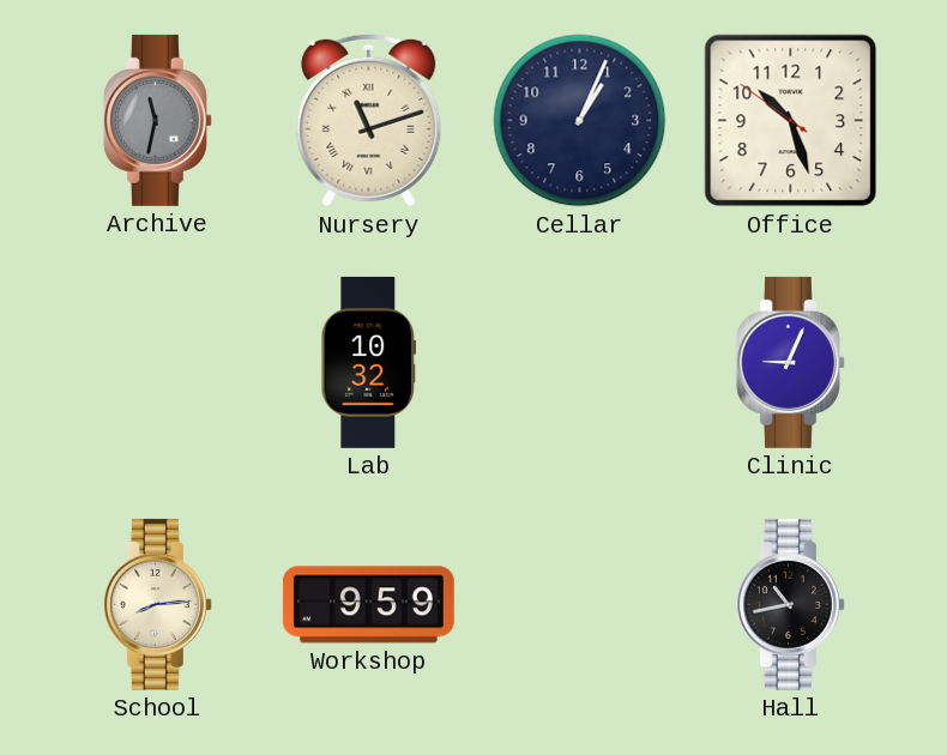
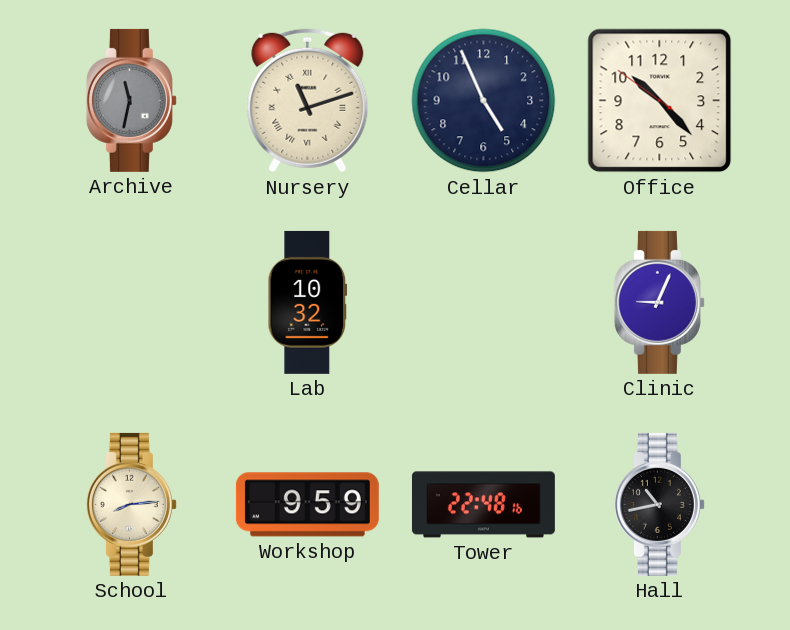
Cellar: 1:04 -> 4:56
Office: 10:26 -> 10:22
Tower: none -> 22:48
